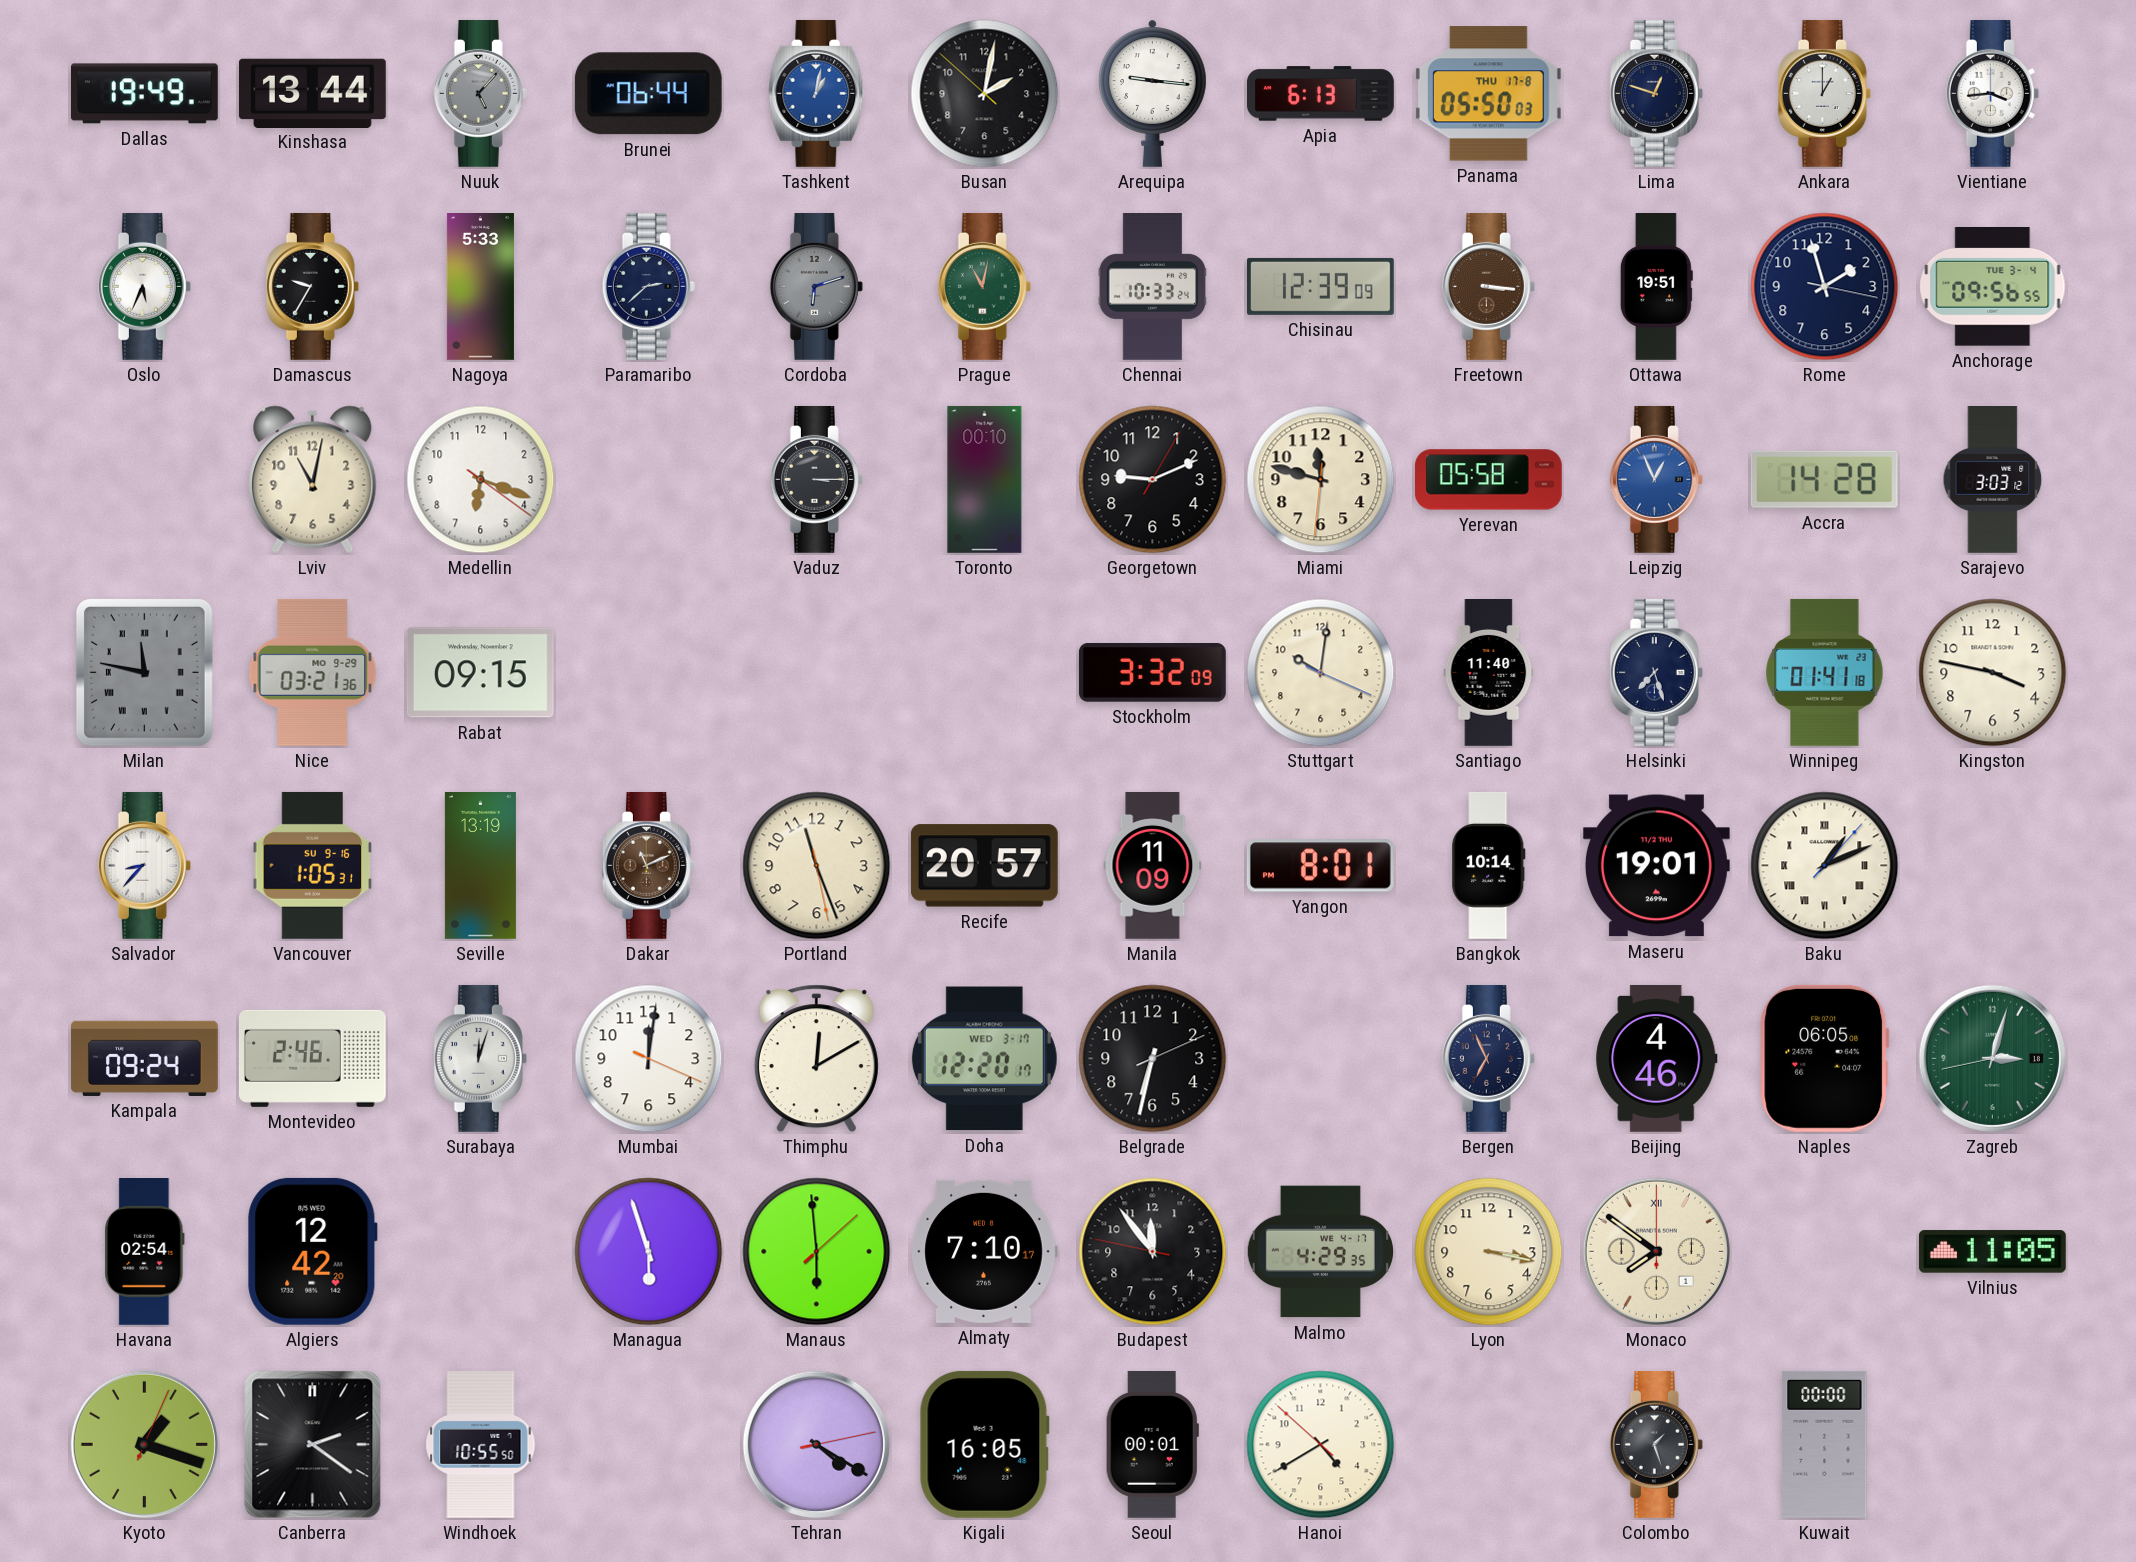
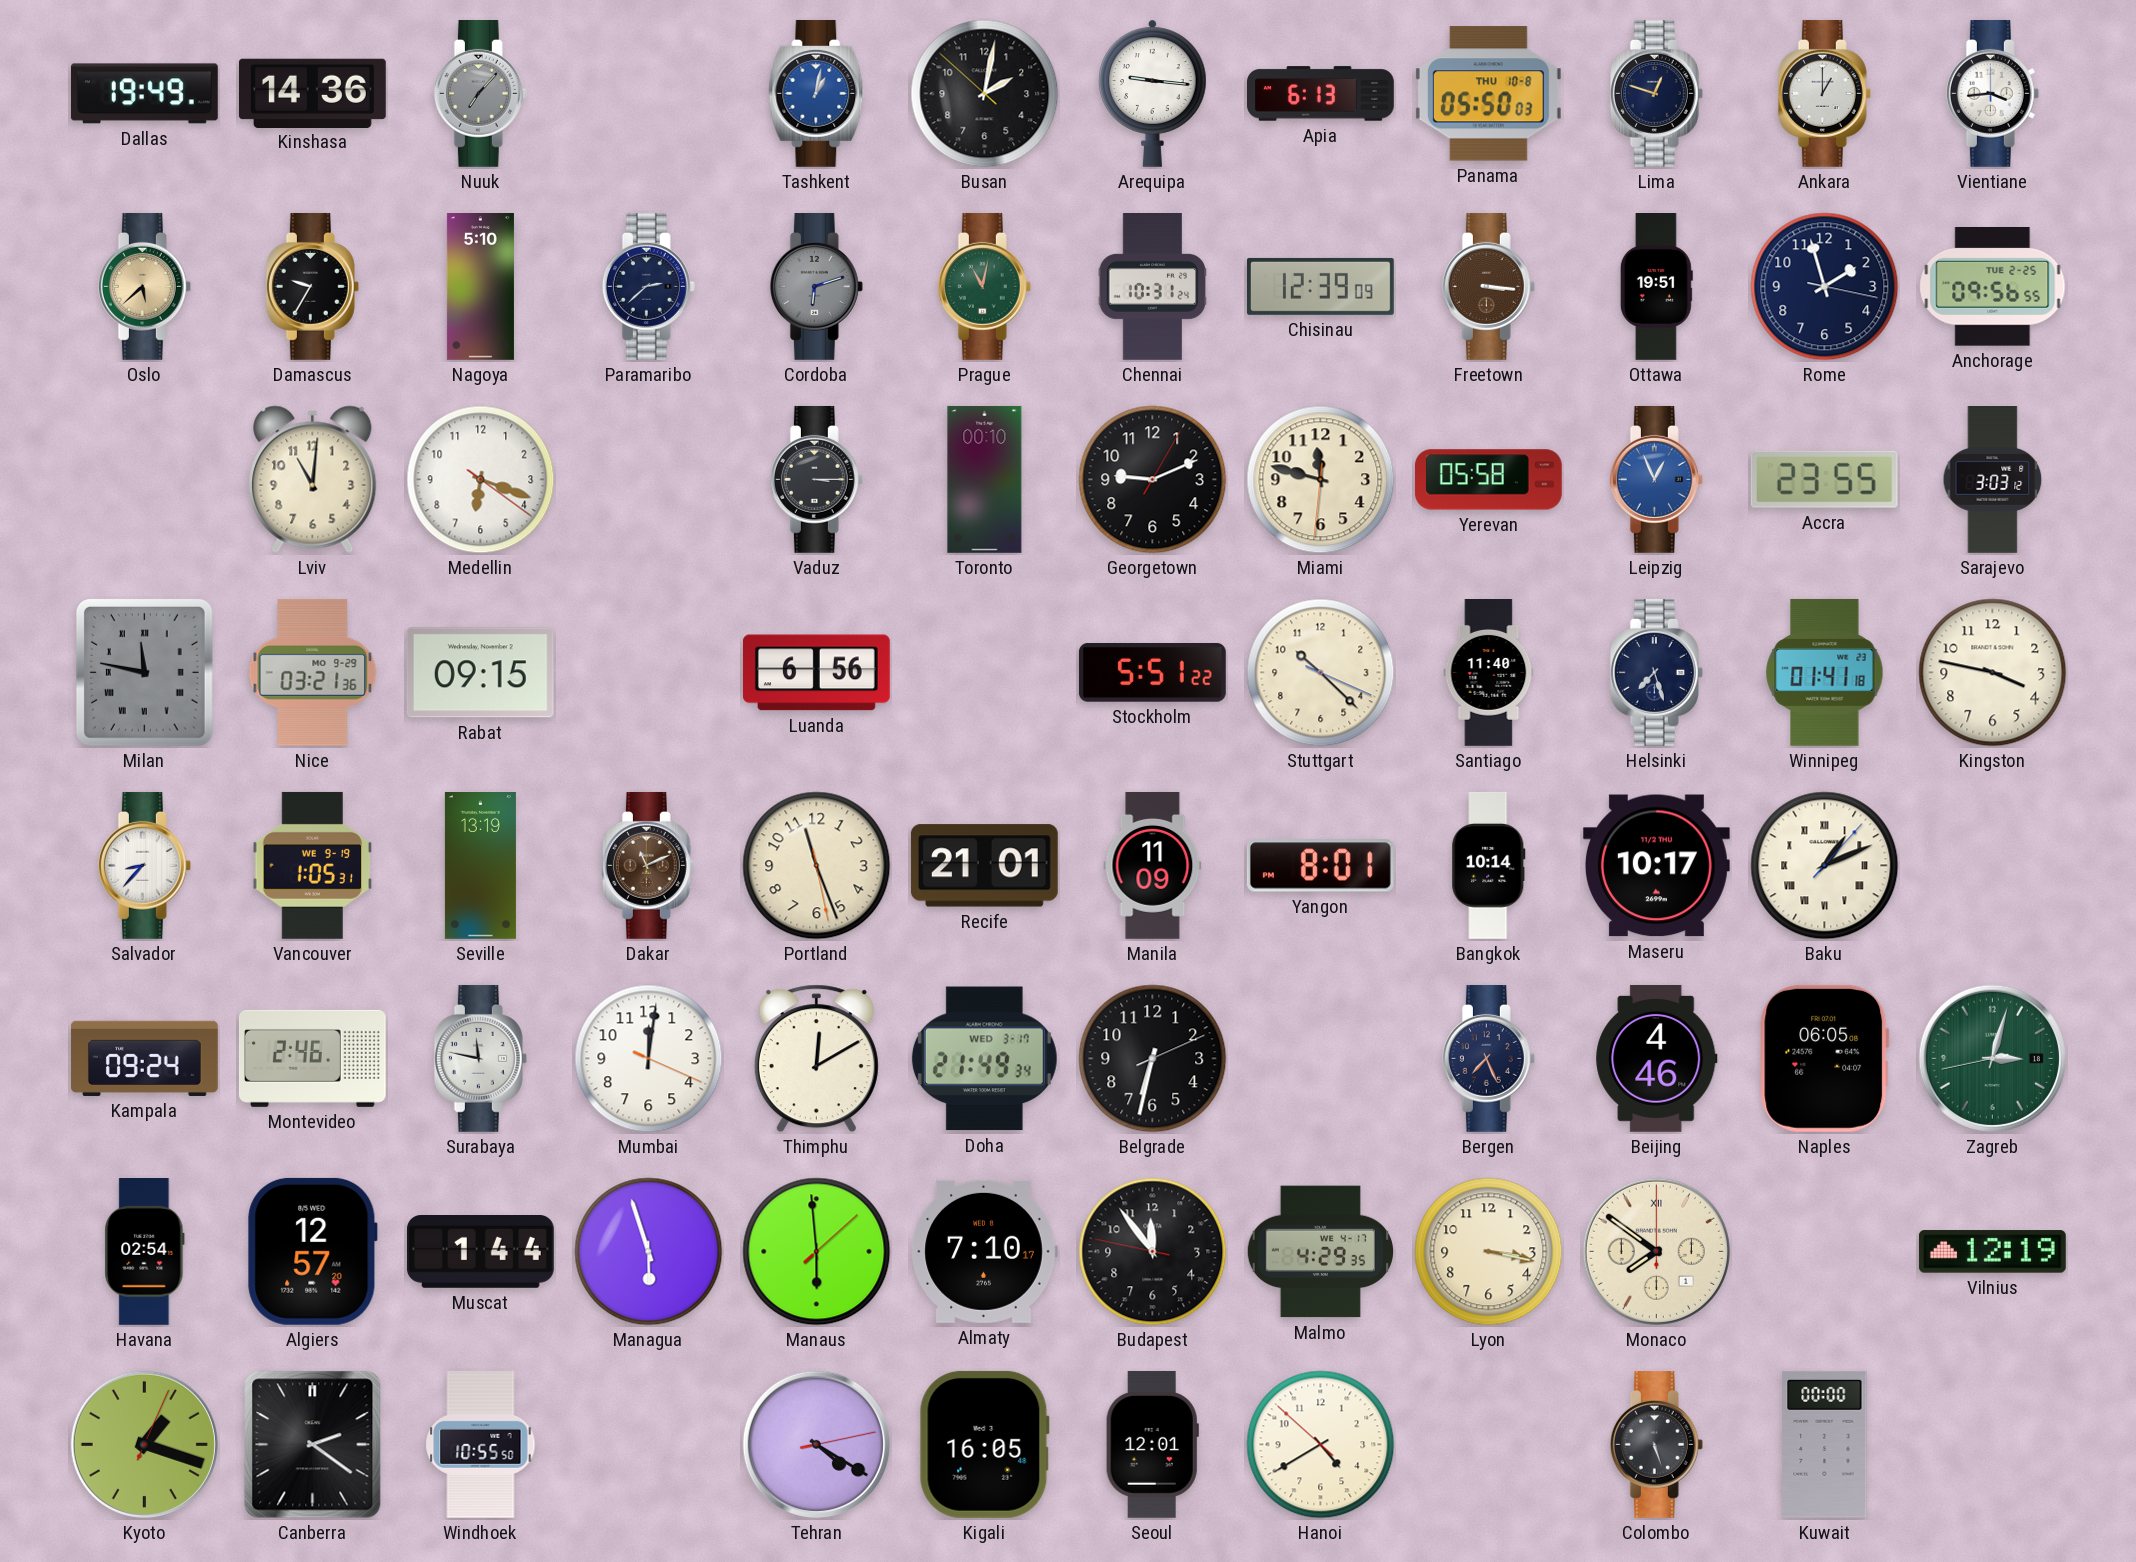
Kinshasa: 13:44 -> 14:36
Nuuk: 5:07 -> 7:07
Brunei: 06:44 -> none
Panama date: THU 17-8 -> THU 10-8
Oslo: 5:34 -> 5:38
Oslo dial: white -> champagne
Nagoya: 5:33 -> 5:10
Chennai: 10:33 -> 10:31
Anchorage date: TUE 3-4 -> TUE 2-25
Lviv: 11:02 -> 11:01
Accra: 14:28 -> 23:55
Luanda: none -> 6:56
Stockholm: 3:32 -> 5:51
Stuttgart: 10:01 -> 10:22
Vancouver date: SU 9-16 -> WE 9-19
Recife: 20:57 -> 21:01
Maseru: 19:01 -> 10:17
Surabaya: 12:03 -> 11:47
Doha: 12:20 -> 21:49
Bergen: 6:56 -> 7:26
Algiers: 12:42 -> 12:57
Muscat: none -> 1:44
Vilnius: 11:05 -> 12:19
Seoul: 00:01 -> 12:01
Colombo: 1:27 -> 5:27
